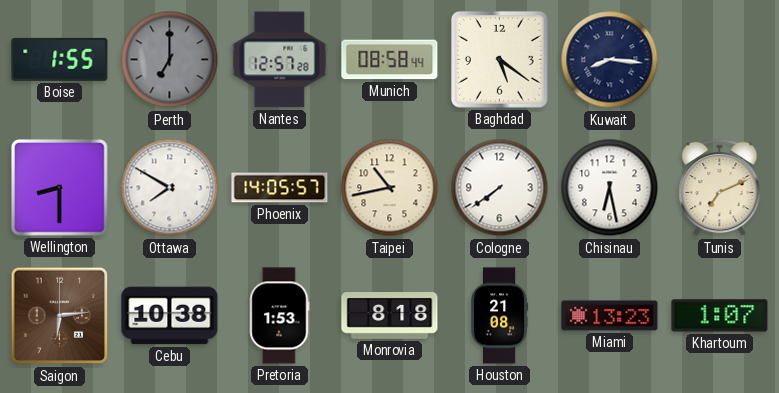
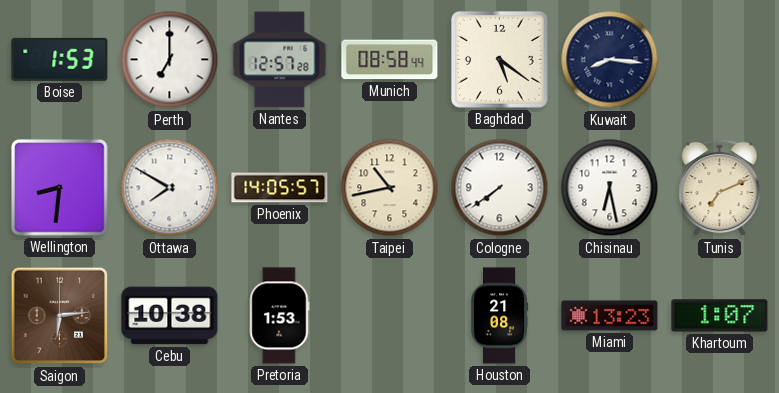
Boise: 1:55 -> 1:53
Perth dial: grey -> white
Wellington: 8:30 -> 8:31
Monrovia: 8:18 -> none
